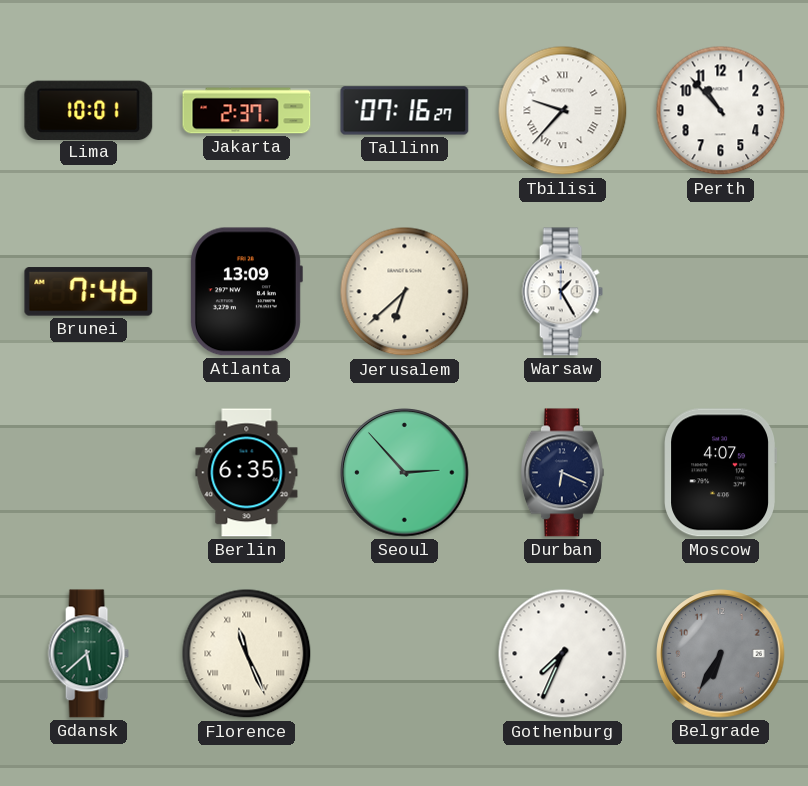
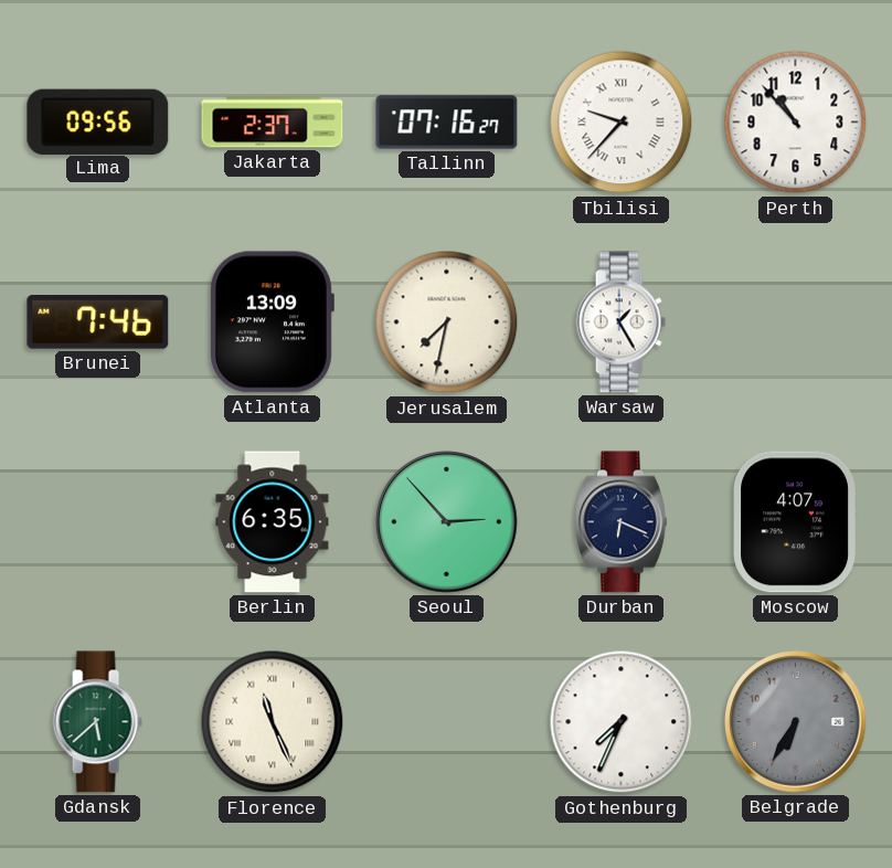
Lima: 10:01 -> 09:56
Jerusalem: 6:38 -> 7:32
